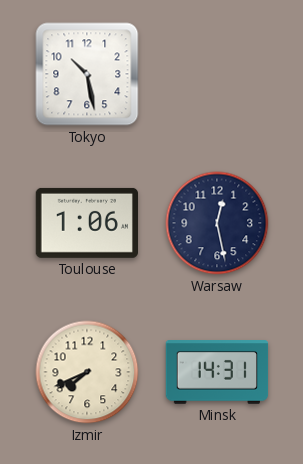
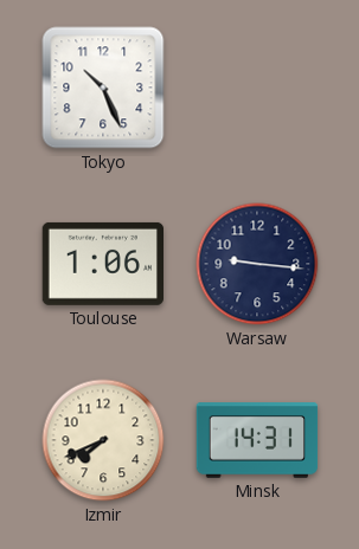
Tokyo: 10:28 -> 10:26
Warsaw: 12:28 -> 9:16
